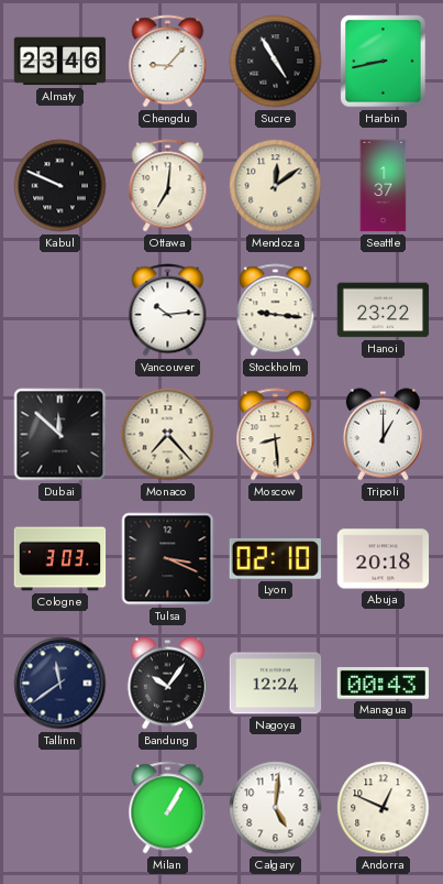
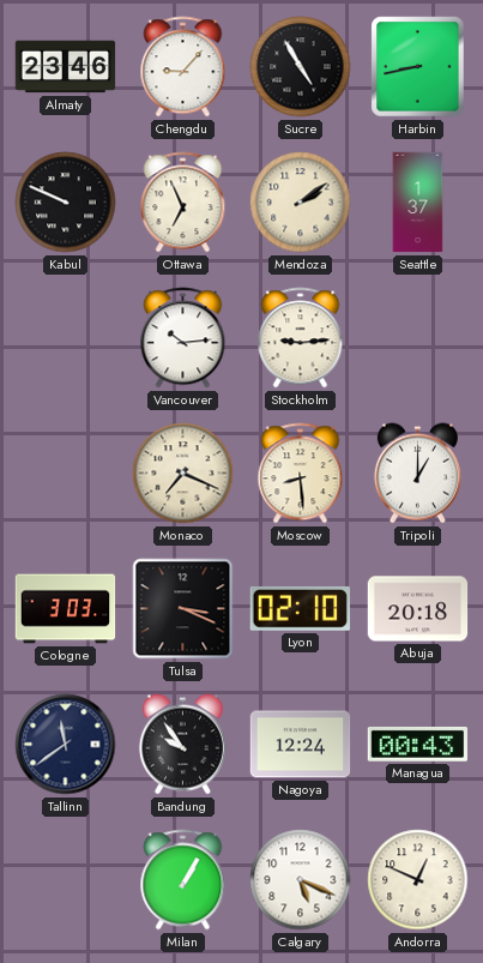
Ottawa: 7:01 -> 6:56
Mendoza: 12:09 -> 2:09
Stockholm: 9:16 -> 9:14
Hanoi: 23:22 -> none
Dubai: 11:52 -> none
Monaco: 7:23 -> 7:19
Bandung: 10:06 -> 9:54
Calgary: 5:01 -> 5:19
